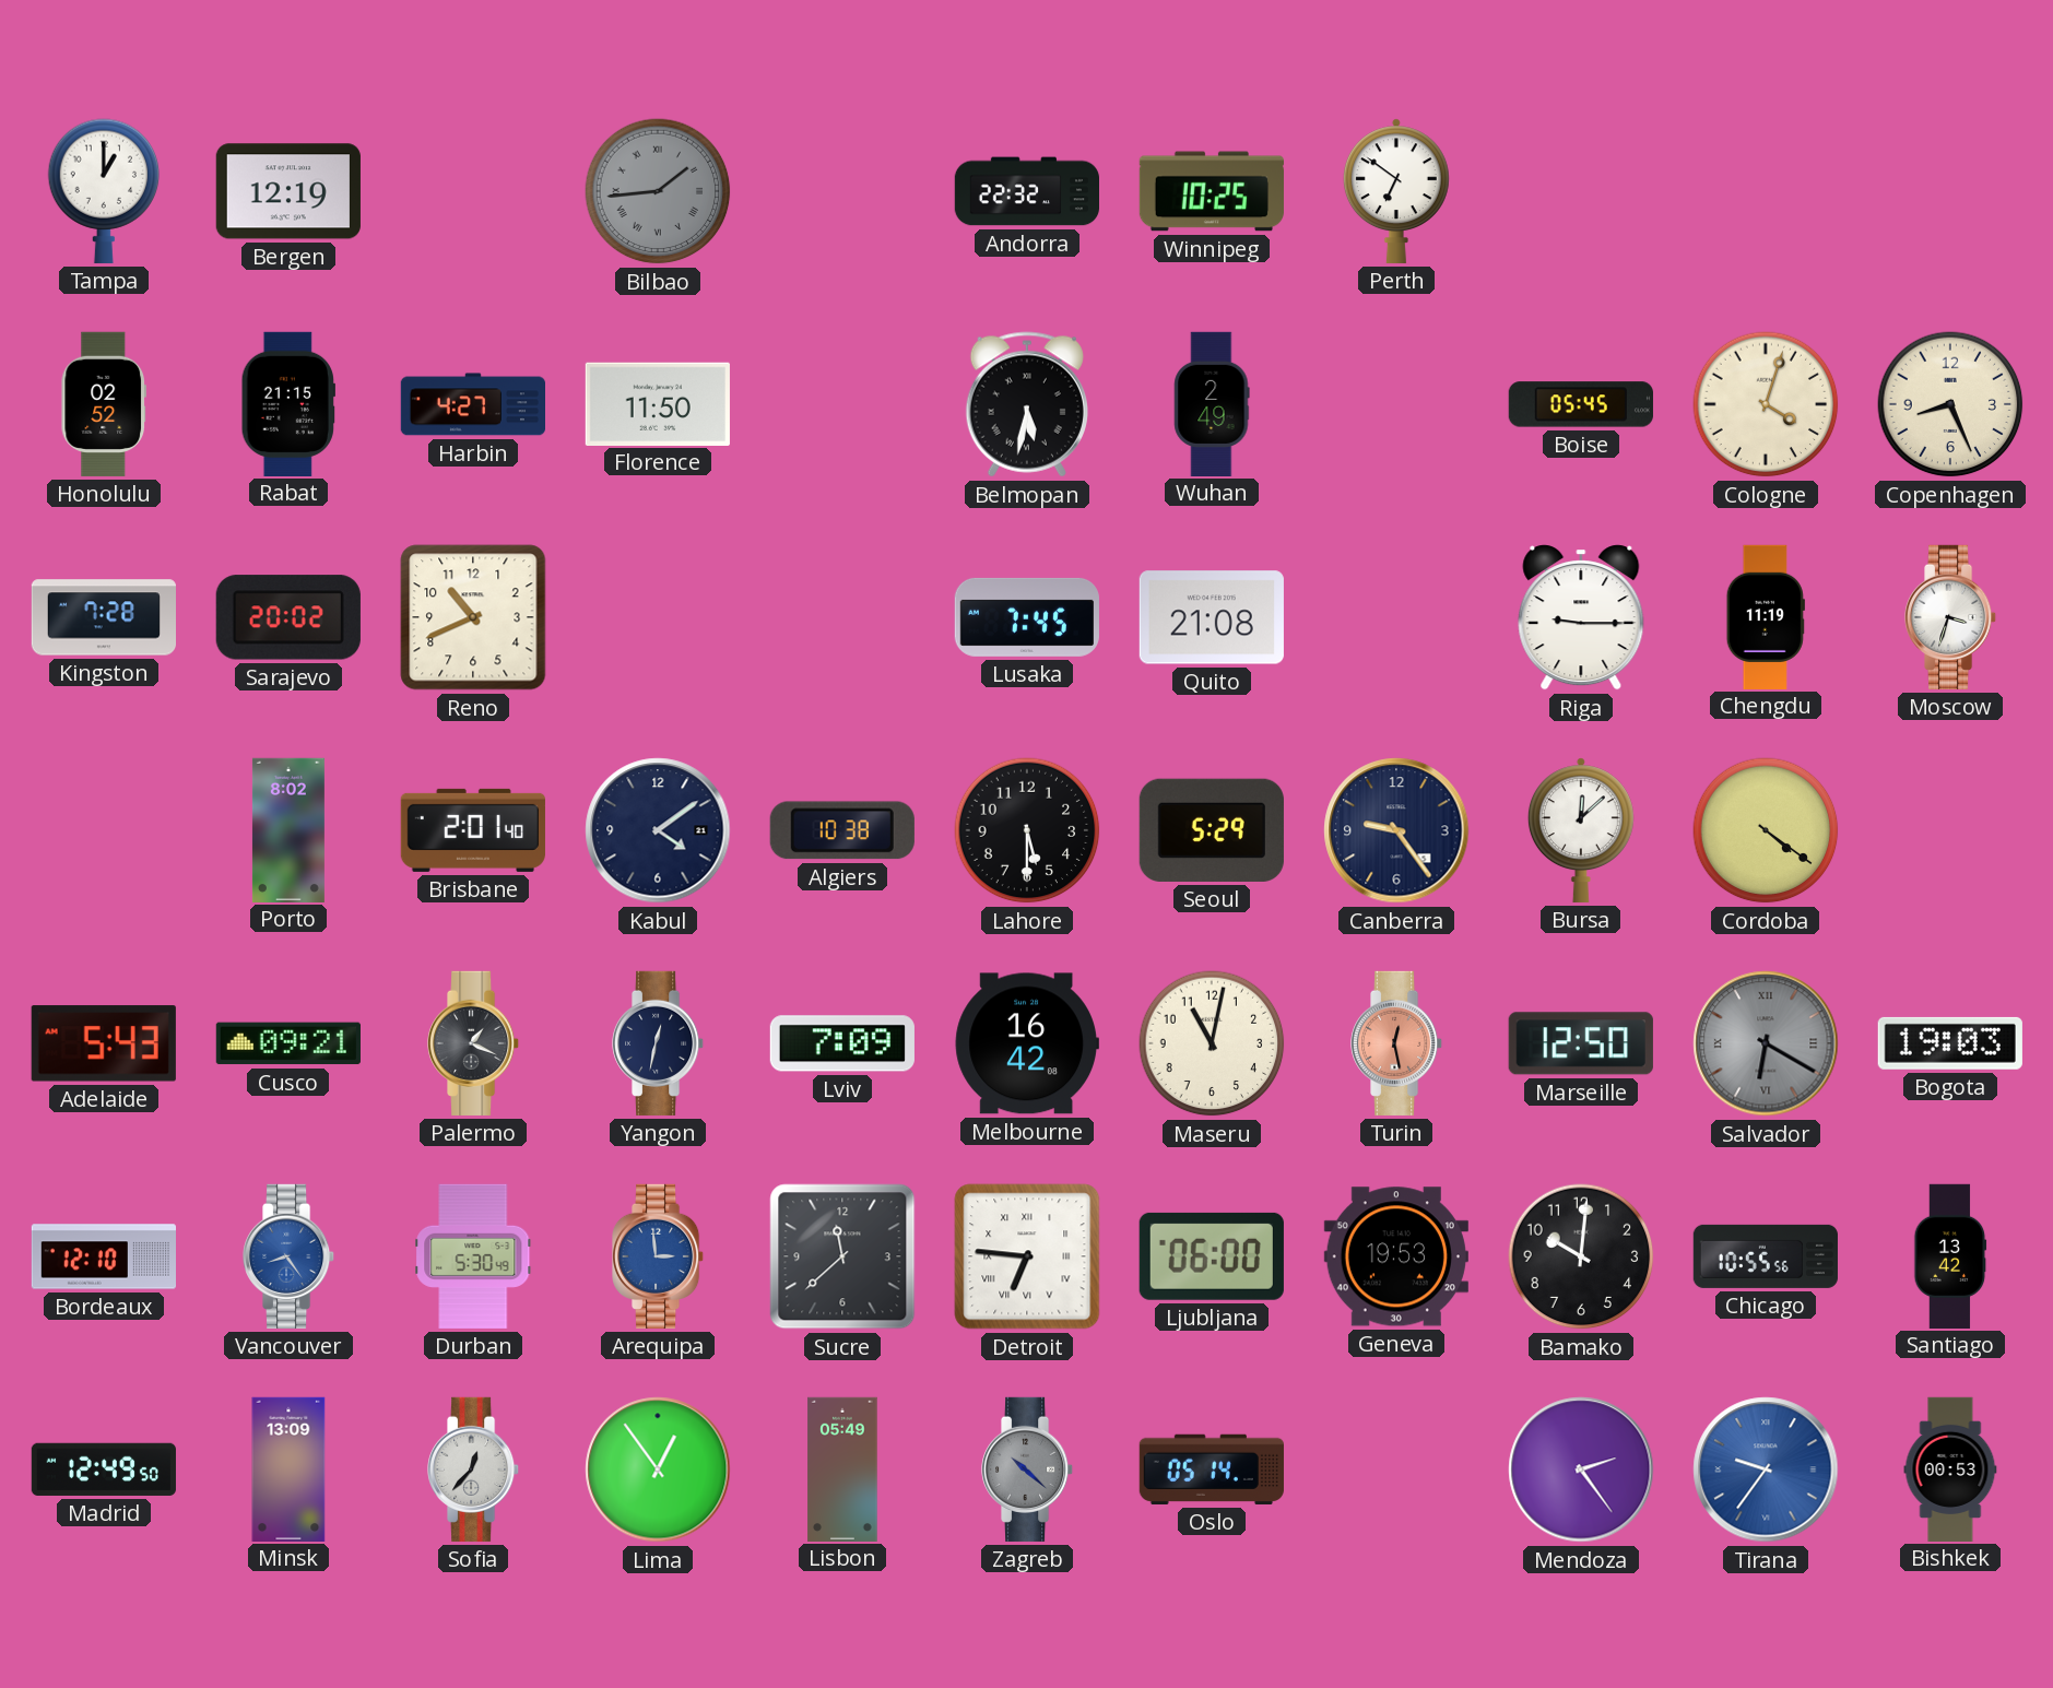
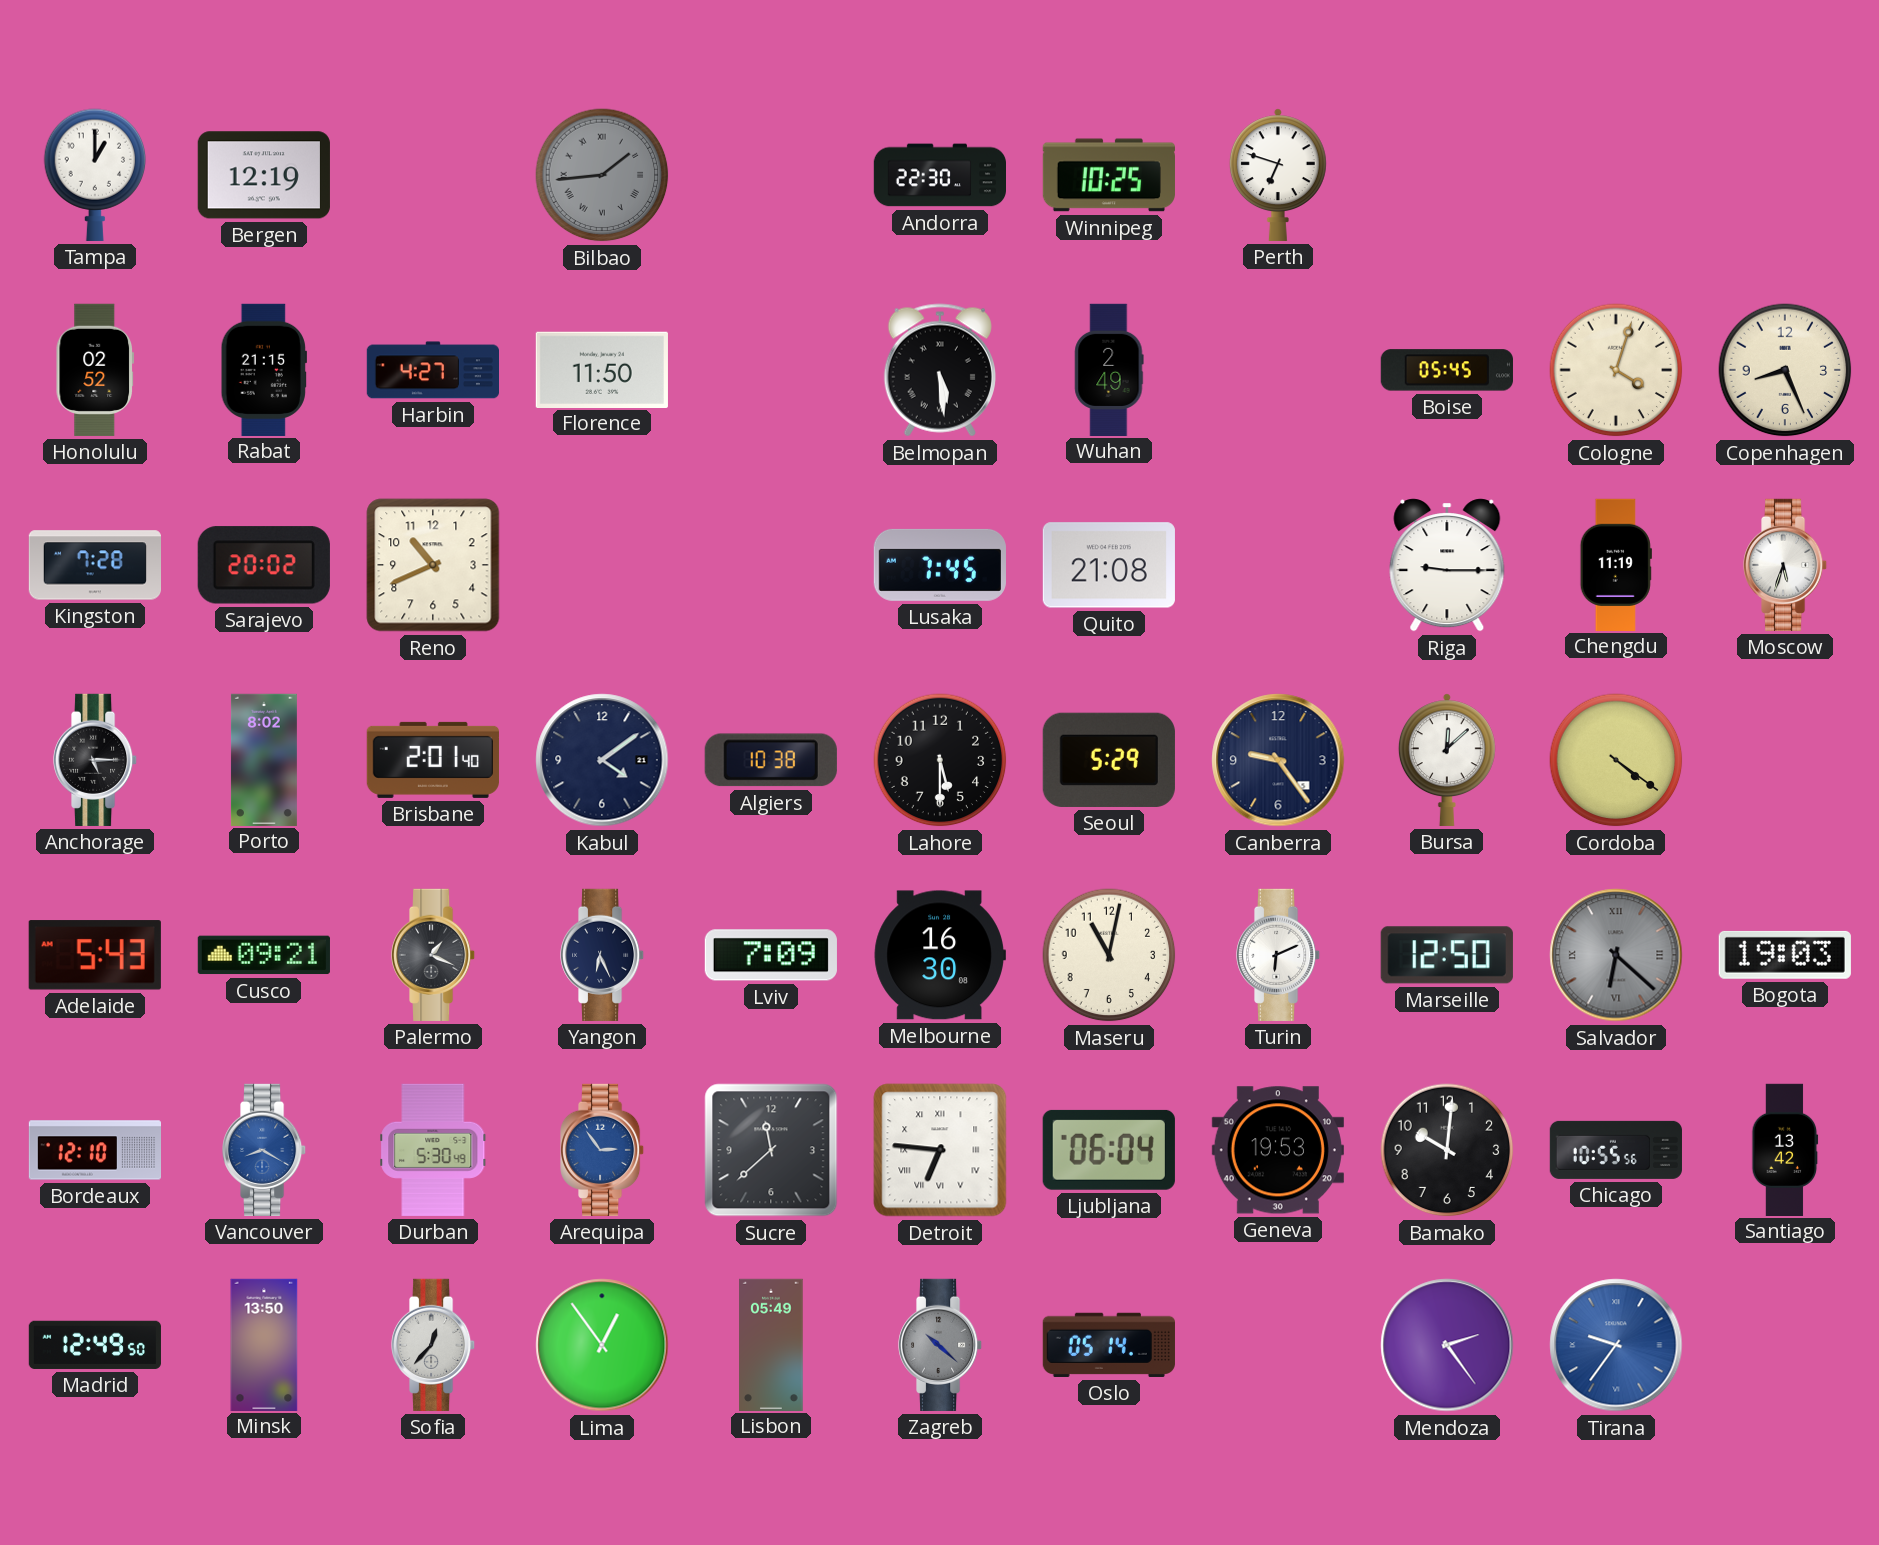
Andorra: 22:32 -> 22:30
Perth: 6:51 -> 6:48
Belmopan: 5:32 -> 5:29
Moscow: 3:33 -> 5:33
Anchorage: none -> 5:15
Yangon: 12:32 -> 6:26
Melbourne: 16:42 -> 16:30
Turin: 12:28 -> 6:11
Turin dial: salmon -> white
Salvador: 6:20 -> 6:22
Vancouver: 8:24 -> 8:20
Arequipa: 2:59 -> 2:54
Ljubljana: 06:00 -> 06:04
Minsk: 13:09 -> 13:50
Bishkek: 00:53 -> none
